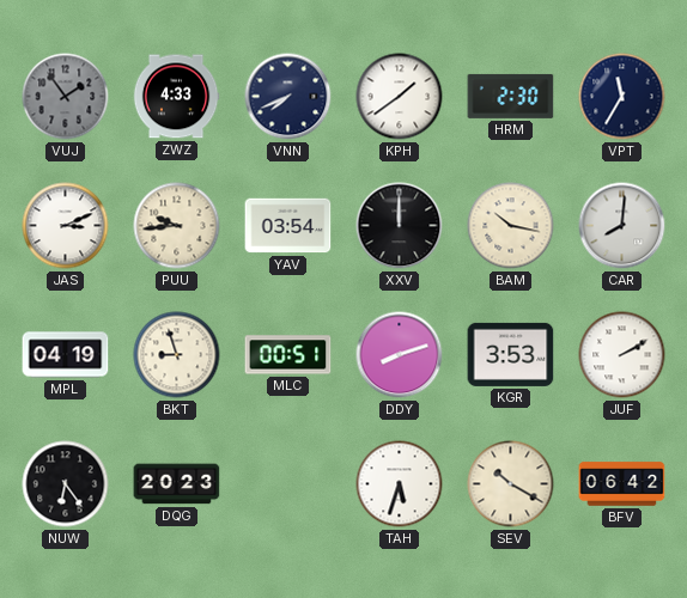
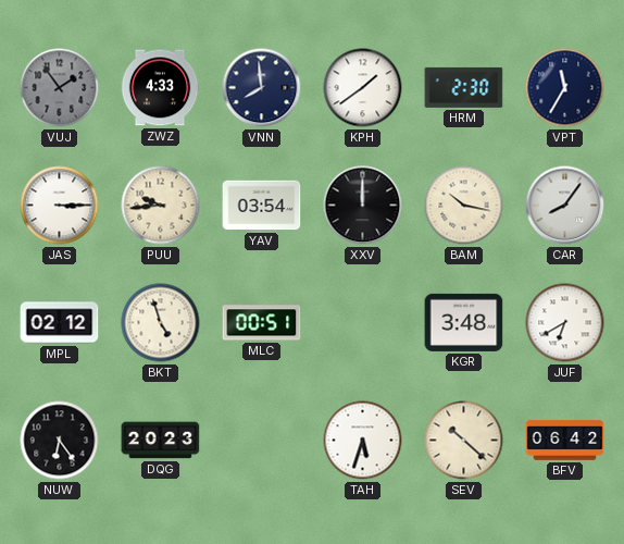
VNN: 7:41 -> 7:59
JAS: 3:11 -> 3:15
CAR: 8:01 -> 8:06
MPL: 04:19 -> 02:12
BKT: 8:57 -> 4:57
DDY: 8:12 -> none
KGR: 3:53 -> 3:48
JUF: 2:10 -> 6:40
SEV: 10:20 -> 10:22
